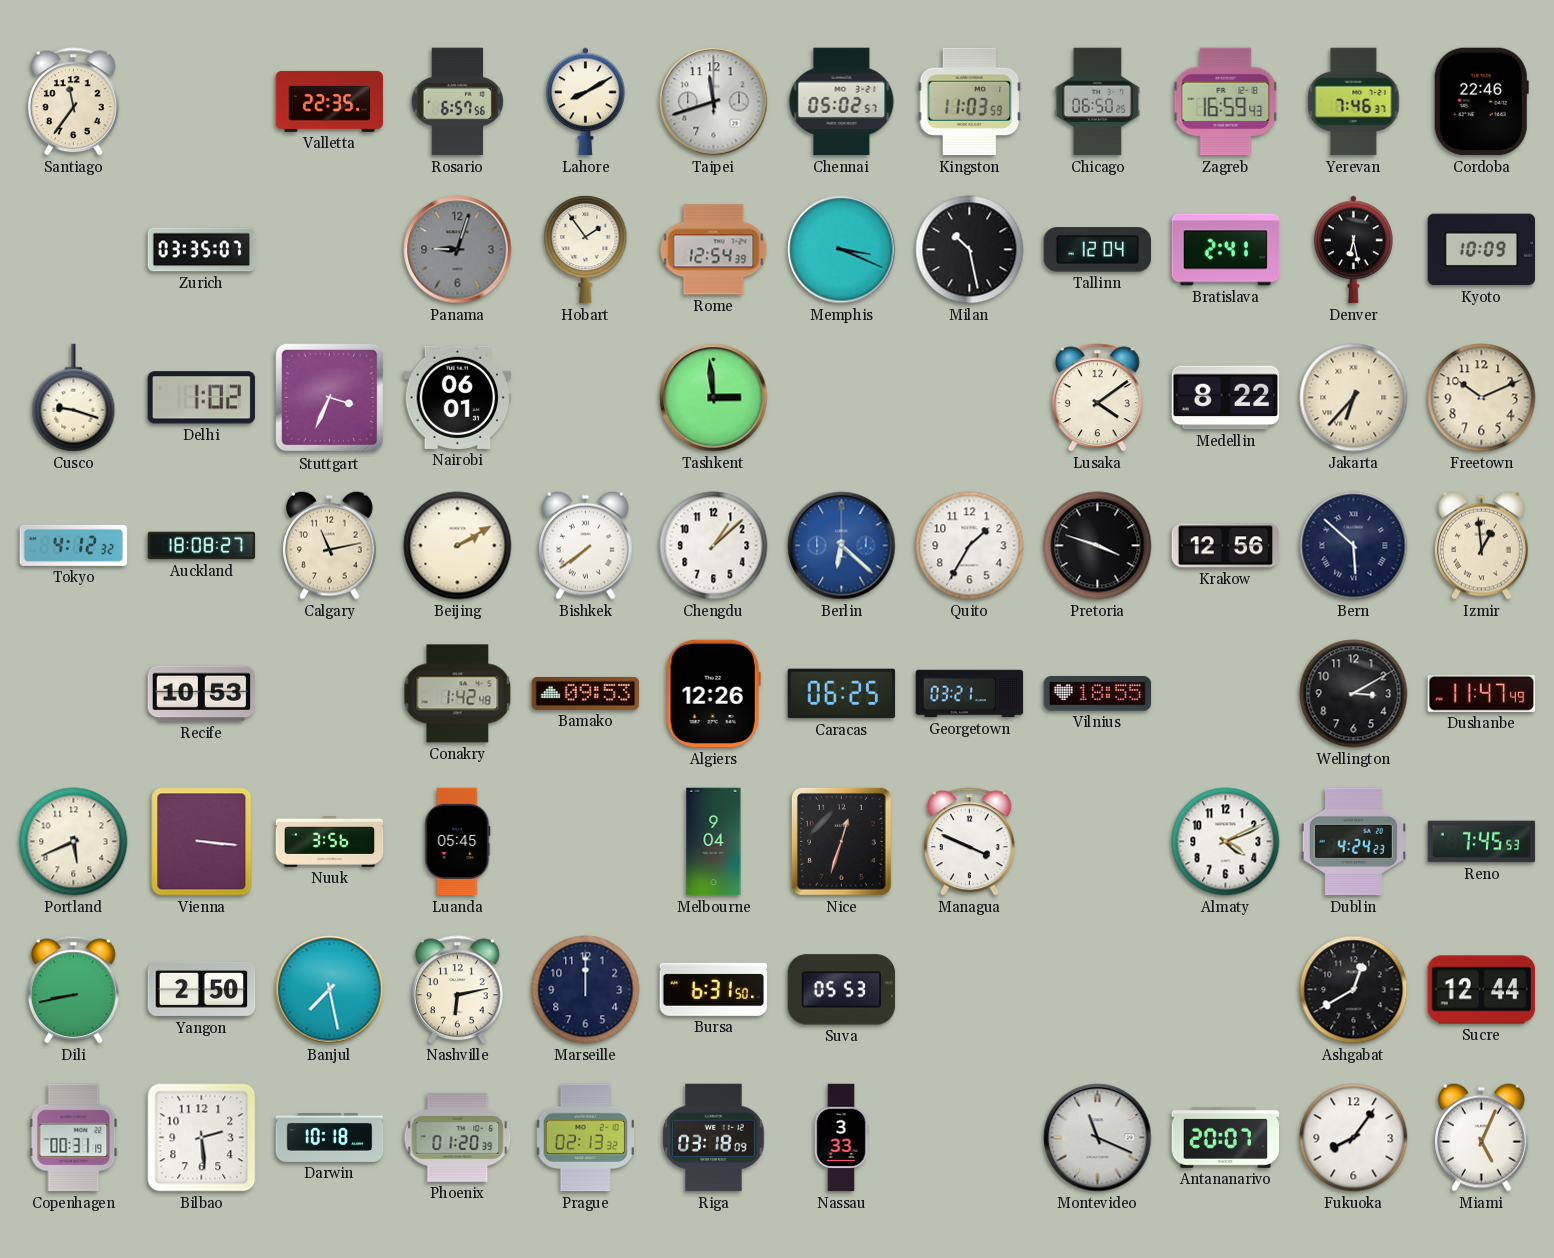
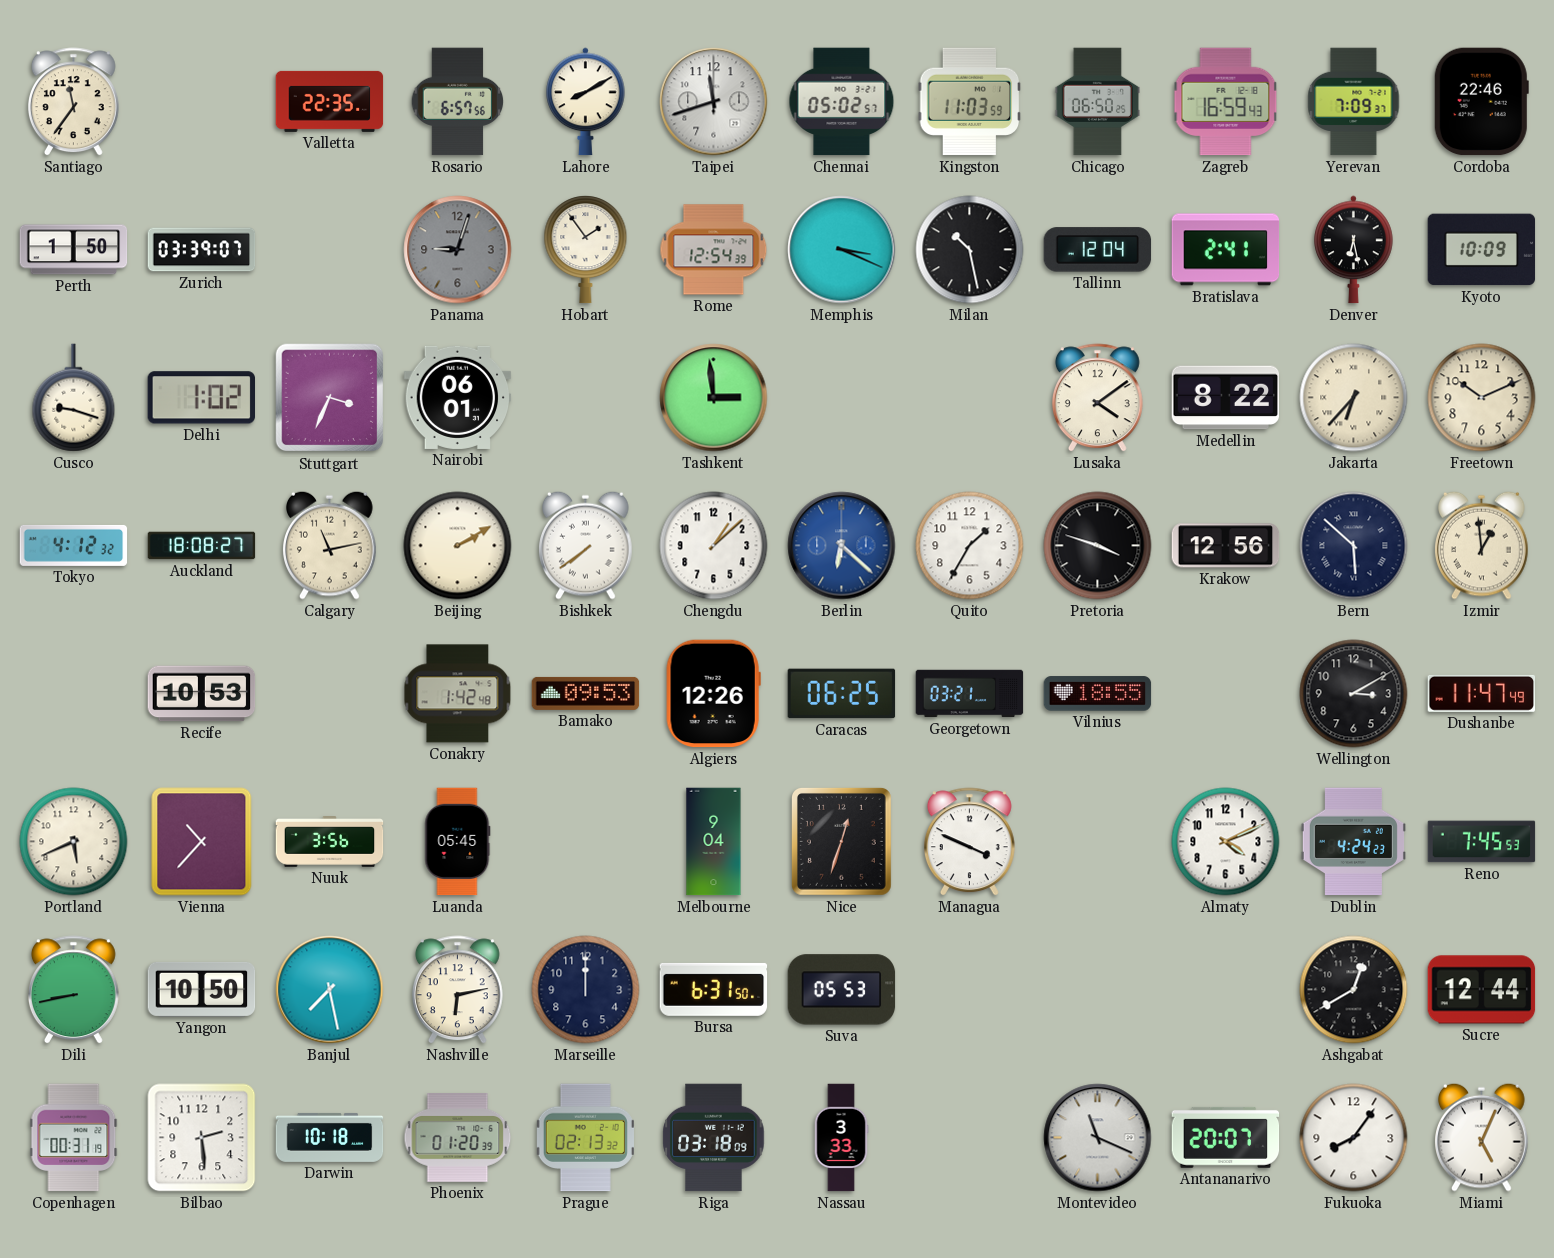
Yerevan: 7:46 -> 7:09
Perth: none -> 1:50
Zurich: 03:35 -> 03:39
Vienna: 3:16 -> 10:37
Yangon: 2:50 -> 10:50
